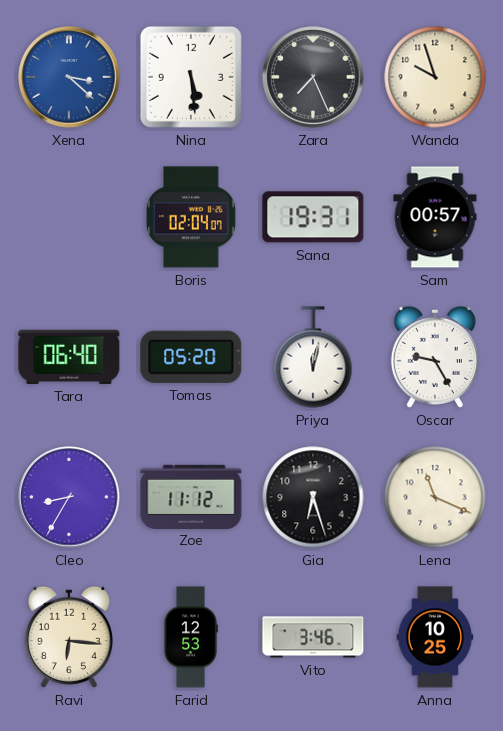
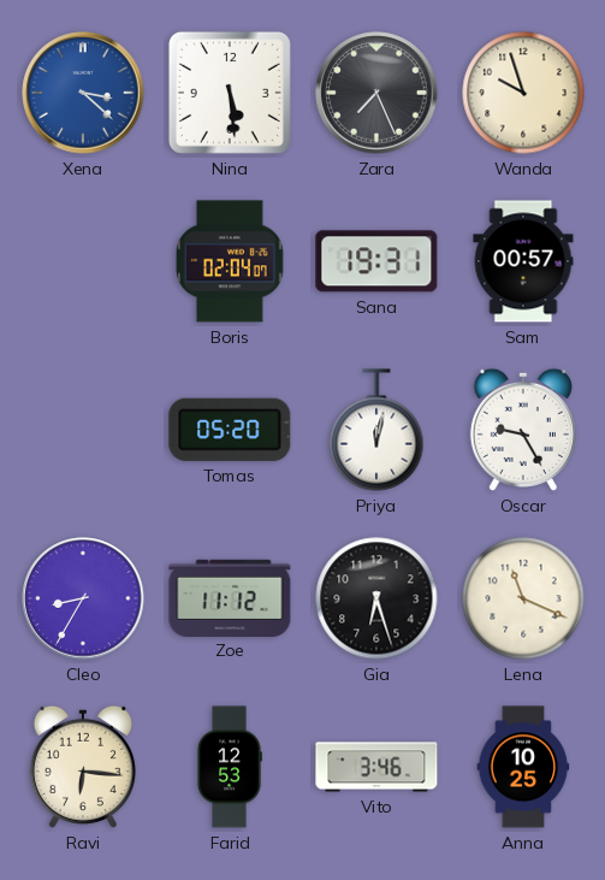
Tara: 06:40 -> none
